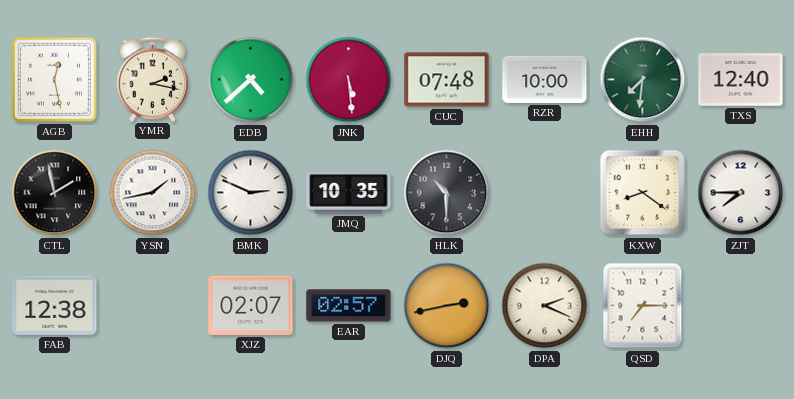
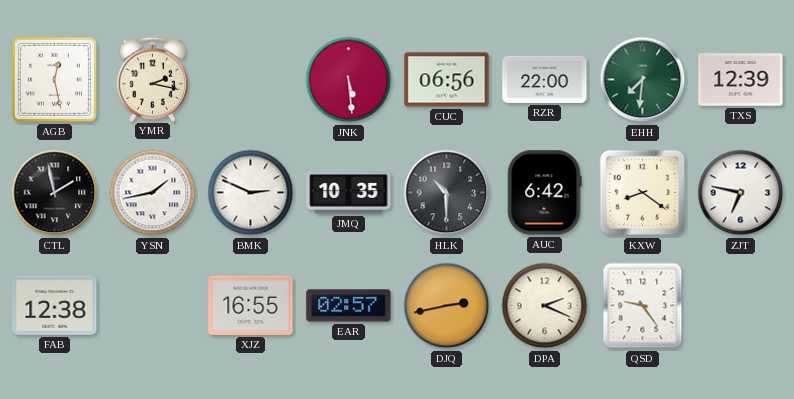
EDB: 4:38 -> none
CUC: 07:48 -> 06:56
RZR: 10:00 -> 22:00
TXS: 12:40 -> 12:39
AUC: none -> 6:42
ZJT: 7:45 -> 6:47
XJZ: 02:07 -> 16:55
QSD: 7:15 -> 9:24
